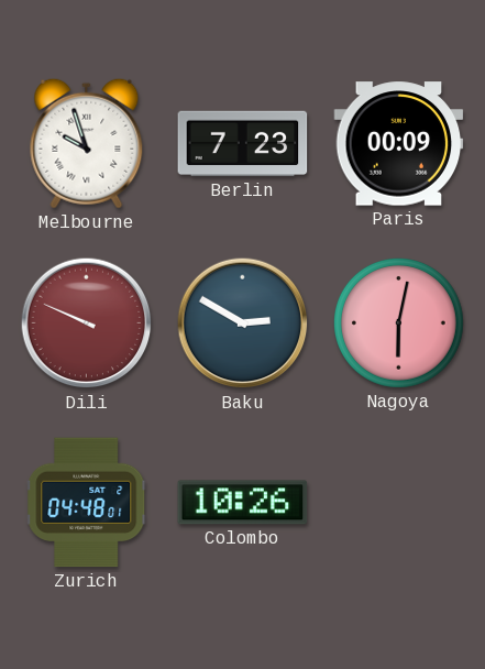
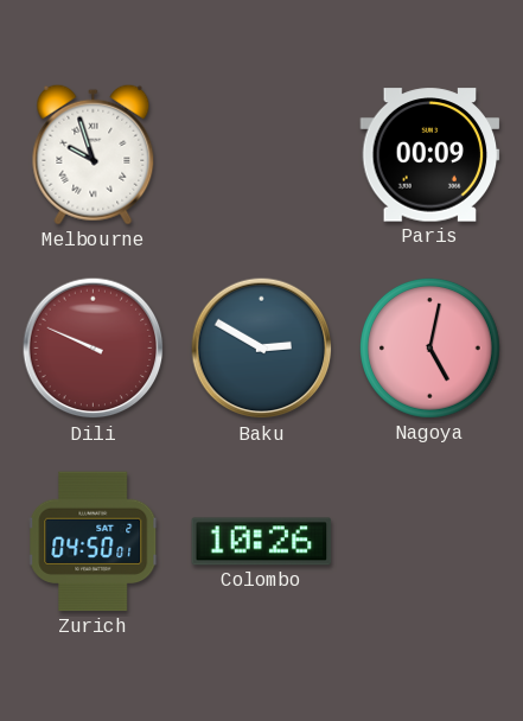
Berlin: 7:23 -> none
Nagoya: 6:02 -> 5:02
Zurich: 04:48 -> 04:50
